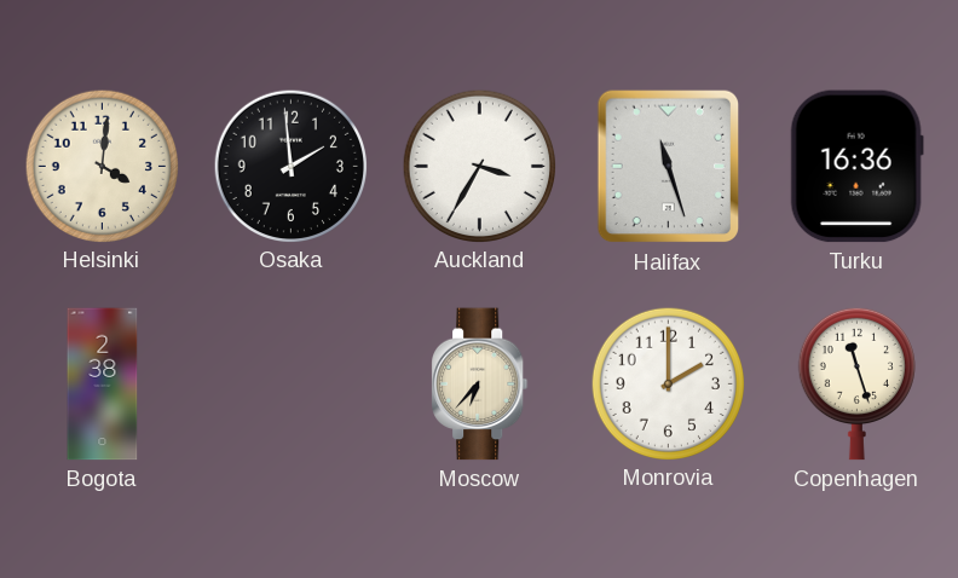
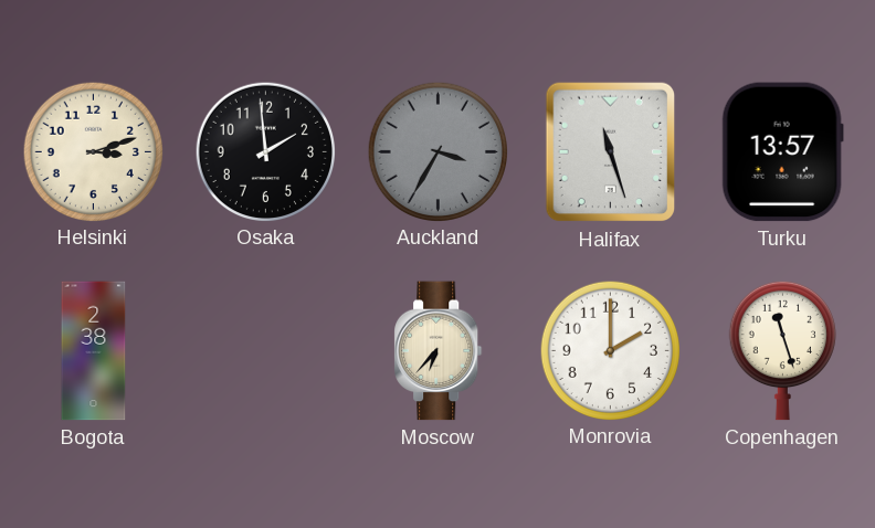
Helsinki: 4:01 -> 3:12
Auckland dial: white -> grey
Turku: 16:36 -> 13:57
